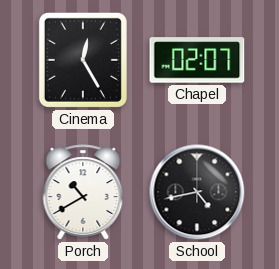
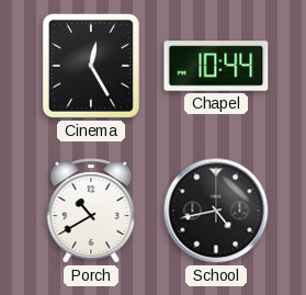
Chapel: 02:07 -> 10:44
